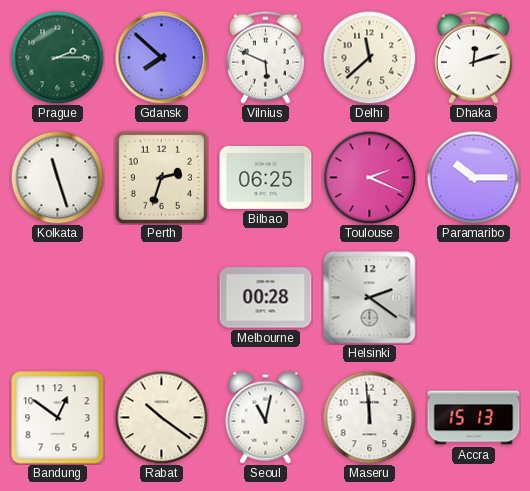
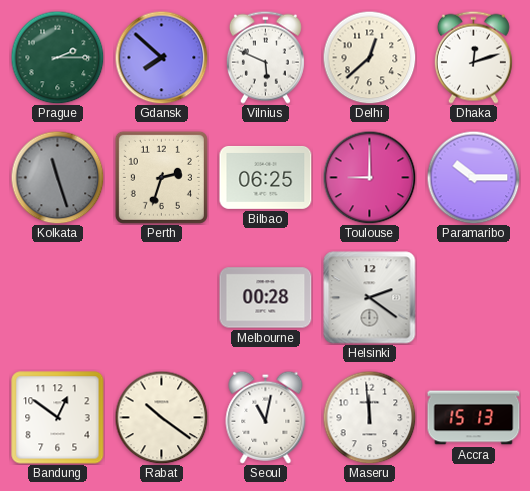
Delhi: 11:38 -> 12:38
Kolkata dial: white -> grey
Toulouse: 2:19 -> 9:00
